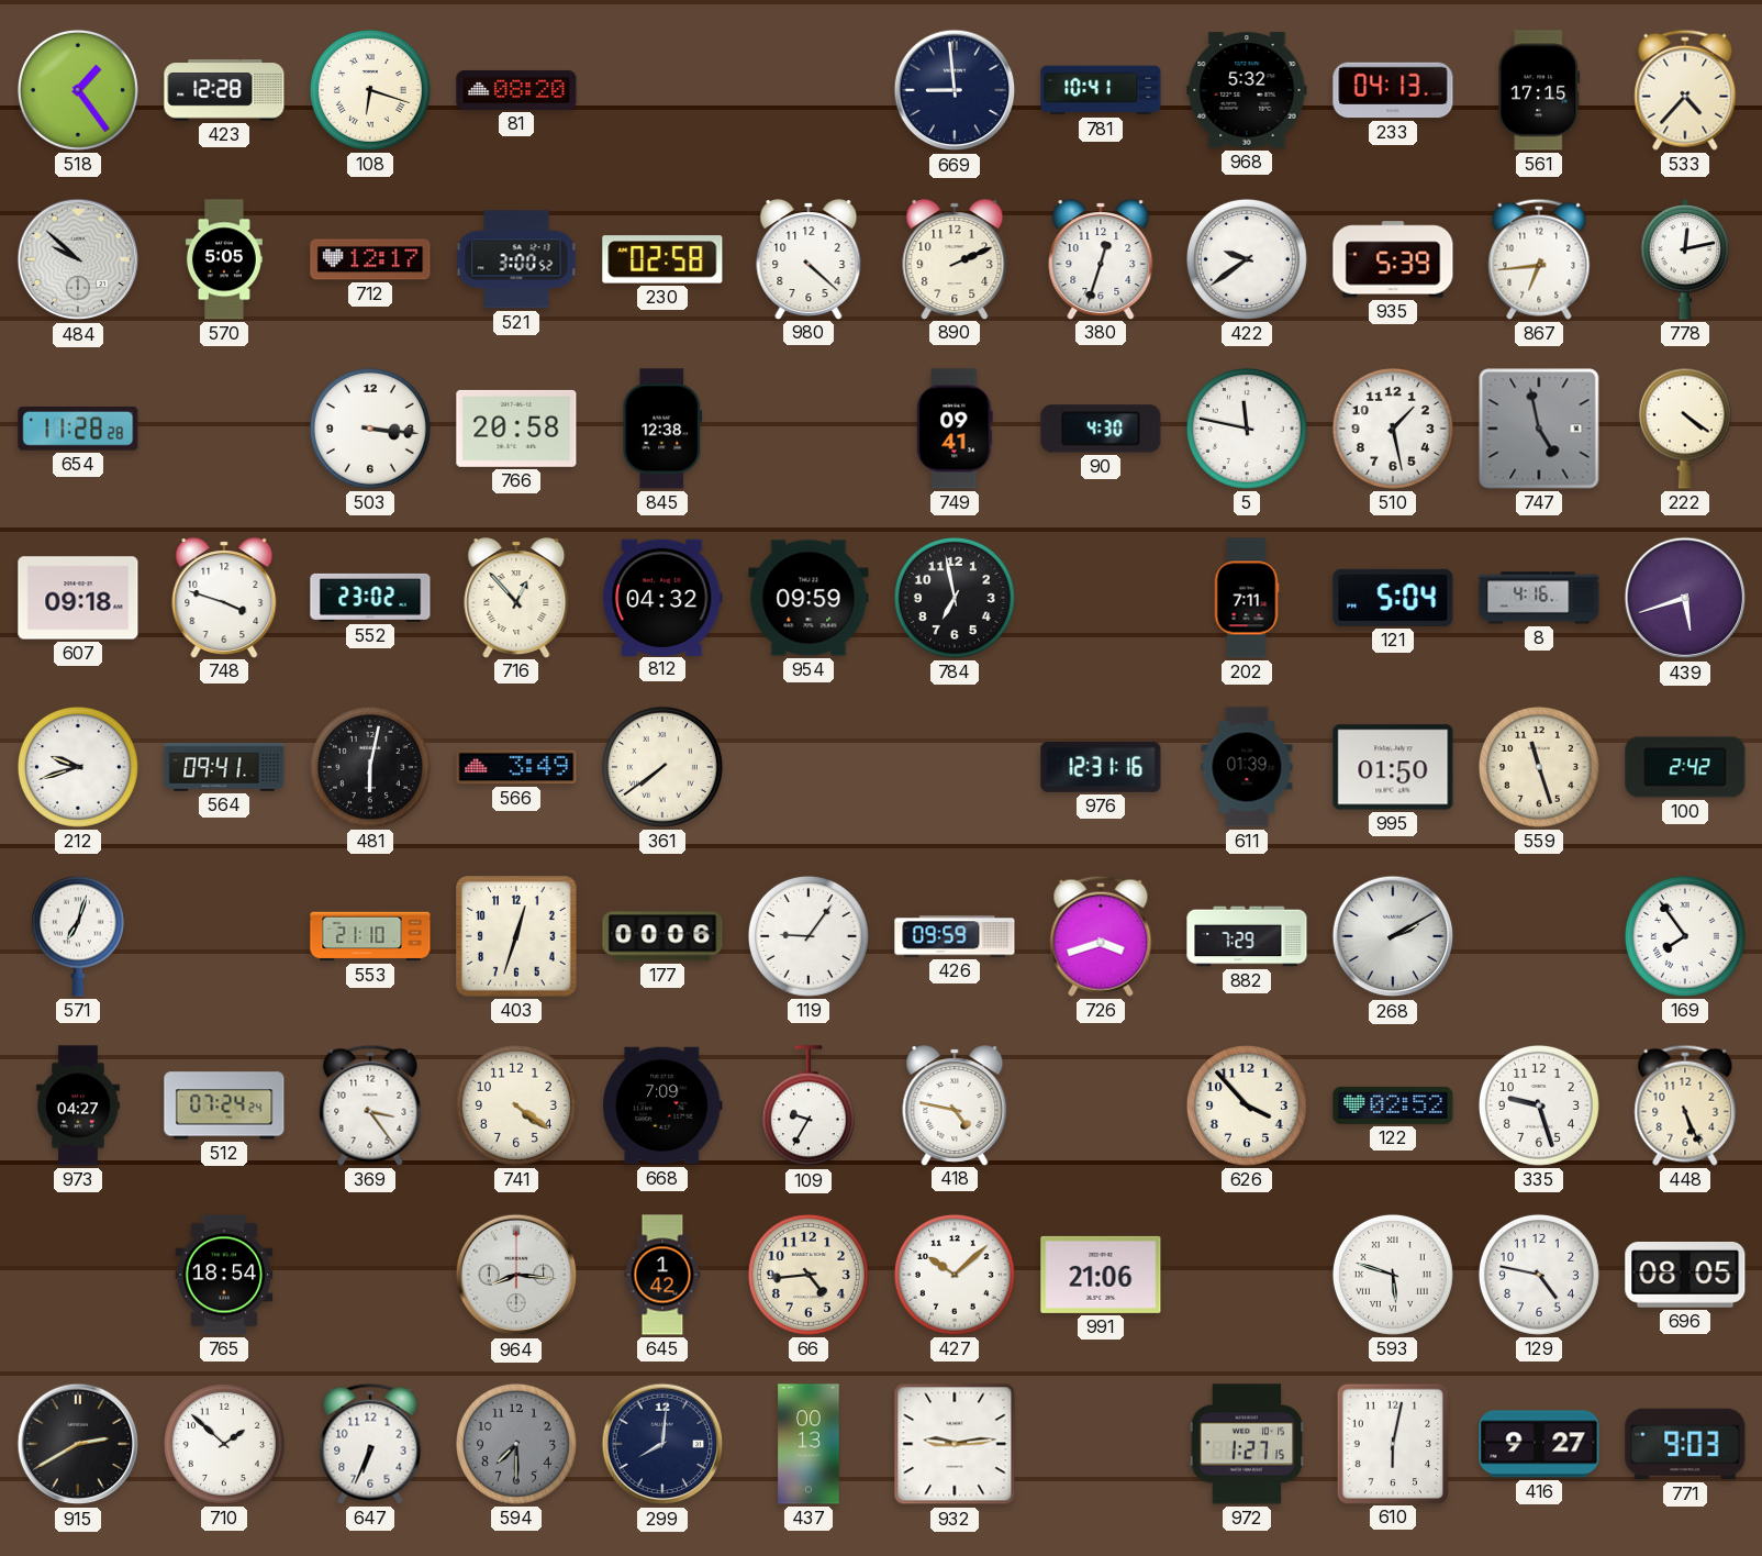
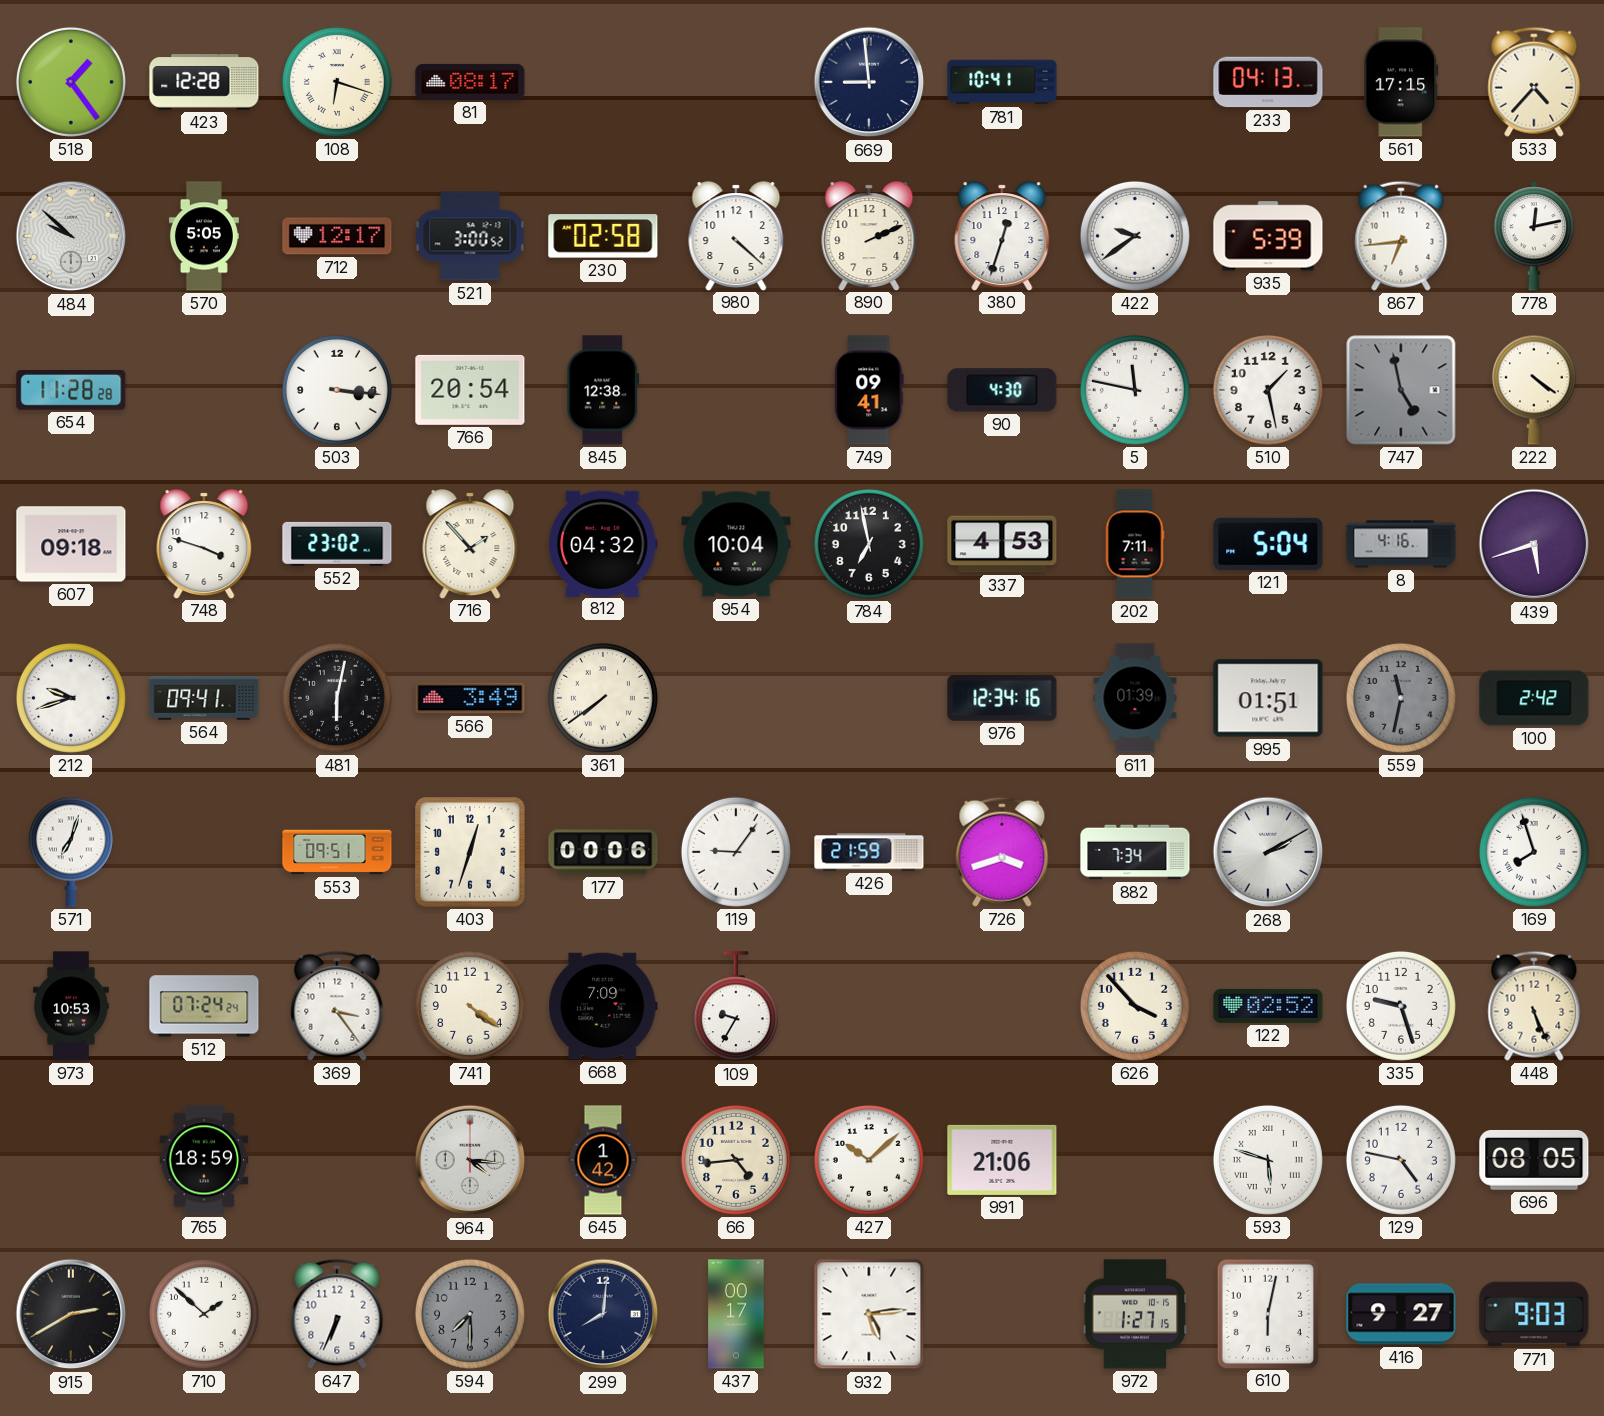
81: 08:20 -> 08:17
968: 5:32 -> none
766: 20:58 -> 20:54
716: 12:53 -> 1:53
954: 09:59 -> 10:04
337: none -> 4:53
976: 12:31 -> 12:34
995: 01:50 -> 01:51
559: 11:27 -> 11:32
559 dial: cream -> grey
553: 21:10 -> 09:51
426: 09:59 -> 21:59
882: 7:29 -> 7:34
169: 7:54 -> 7:57
973: 04:27 -> 10:53
418: 4:47 -> none
765: 18:54 -> 18:59
964: 8:16 -> 4:16
437: 00:13 -> 00:17
932: 9:14 -> 5:14
